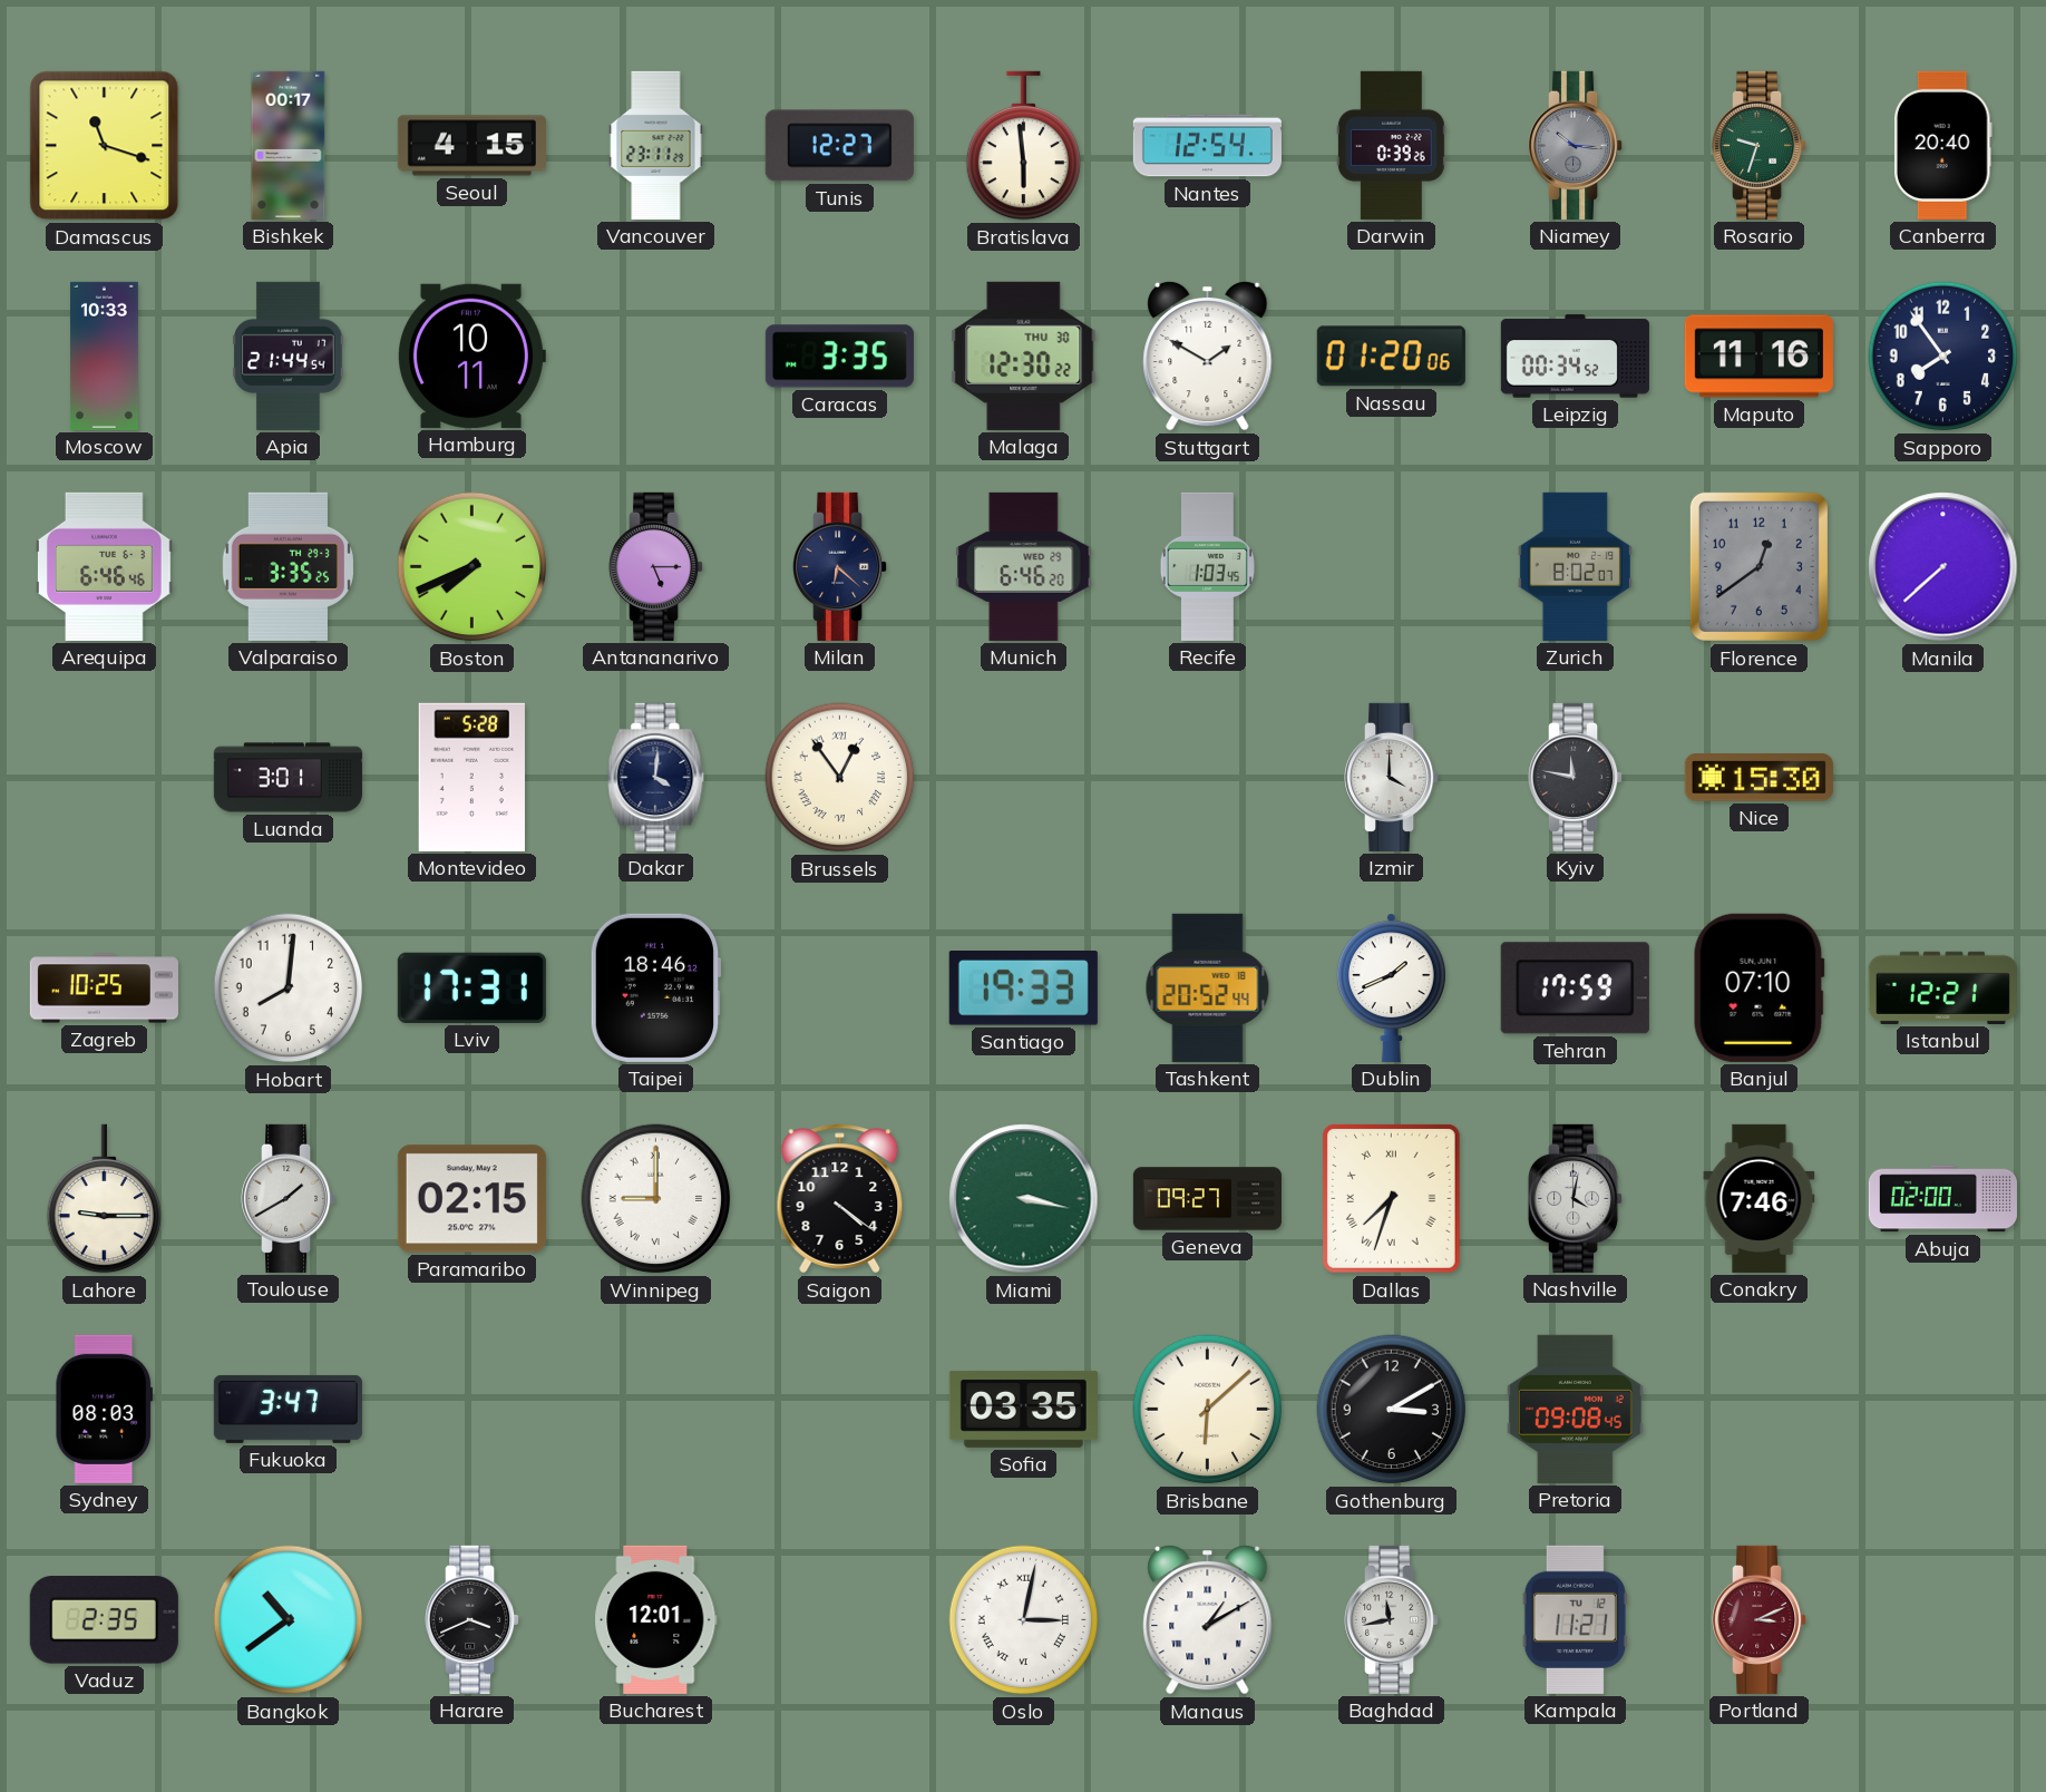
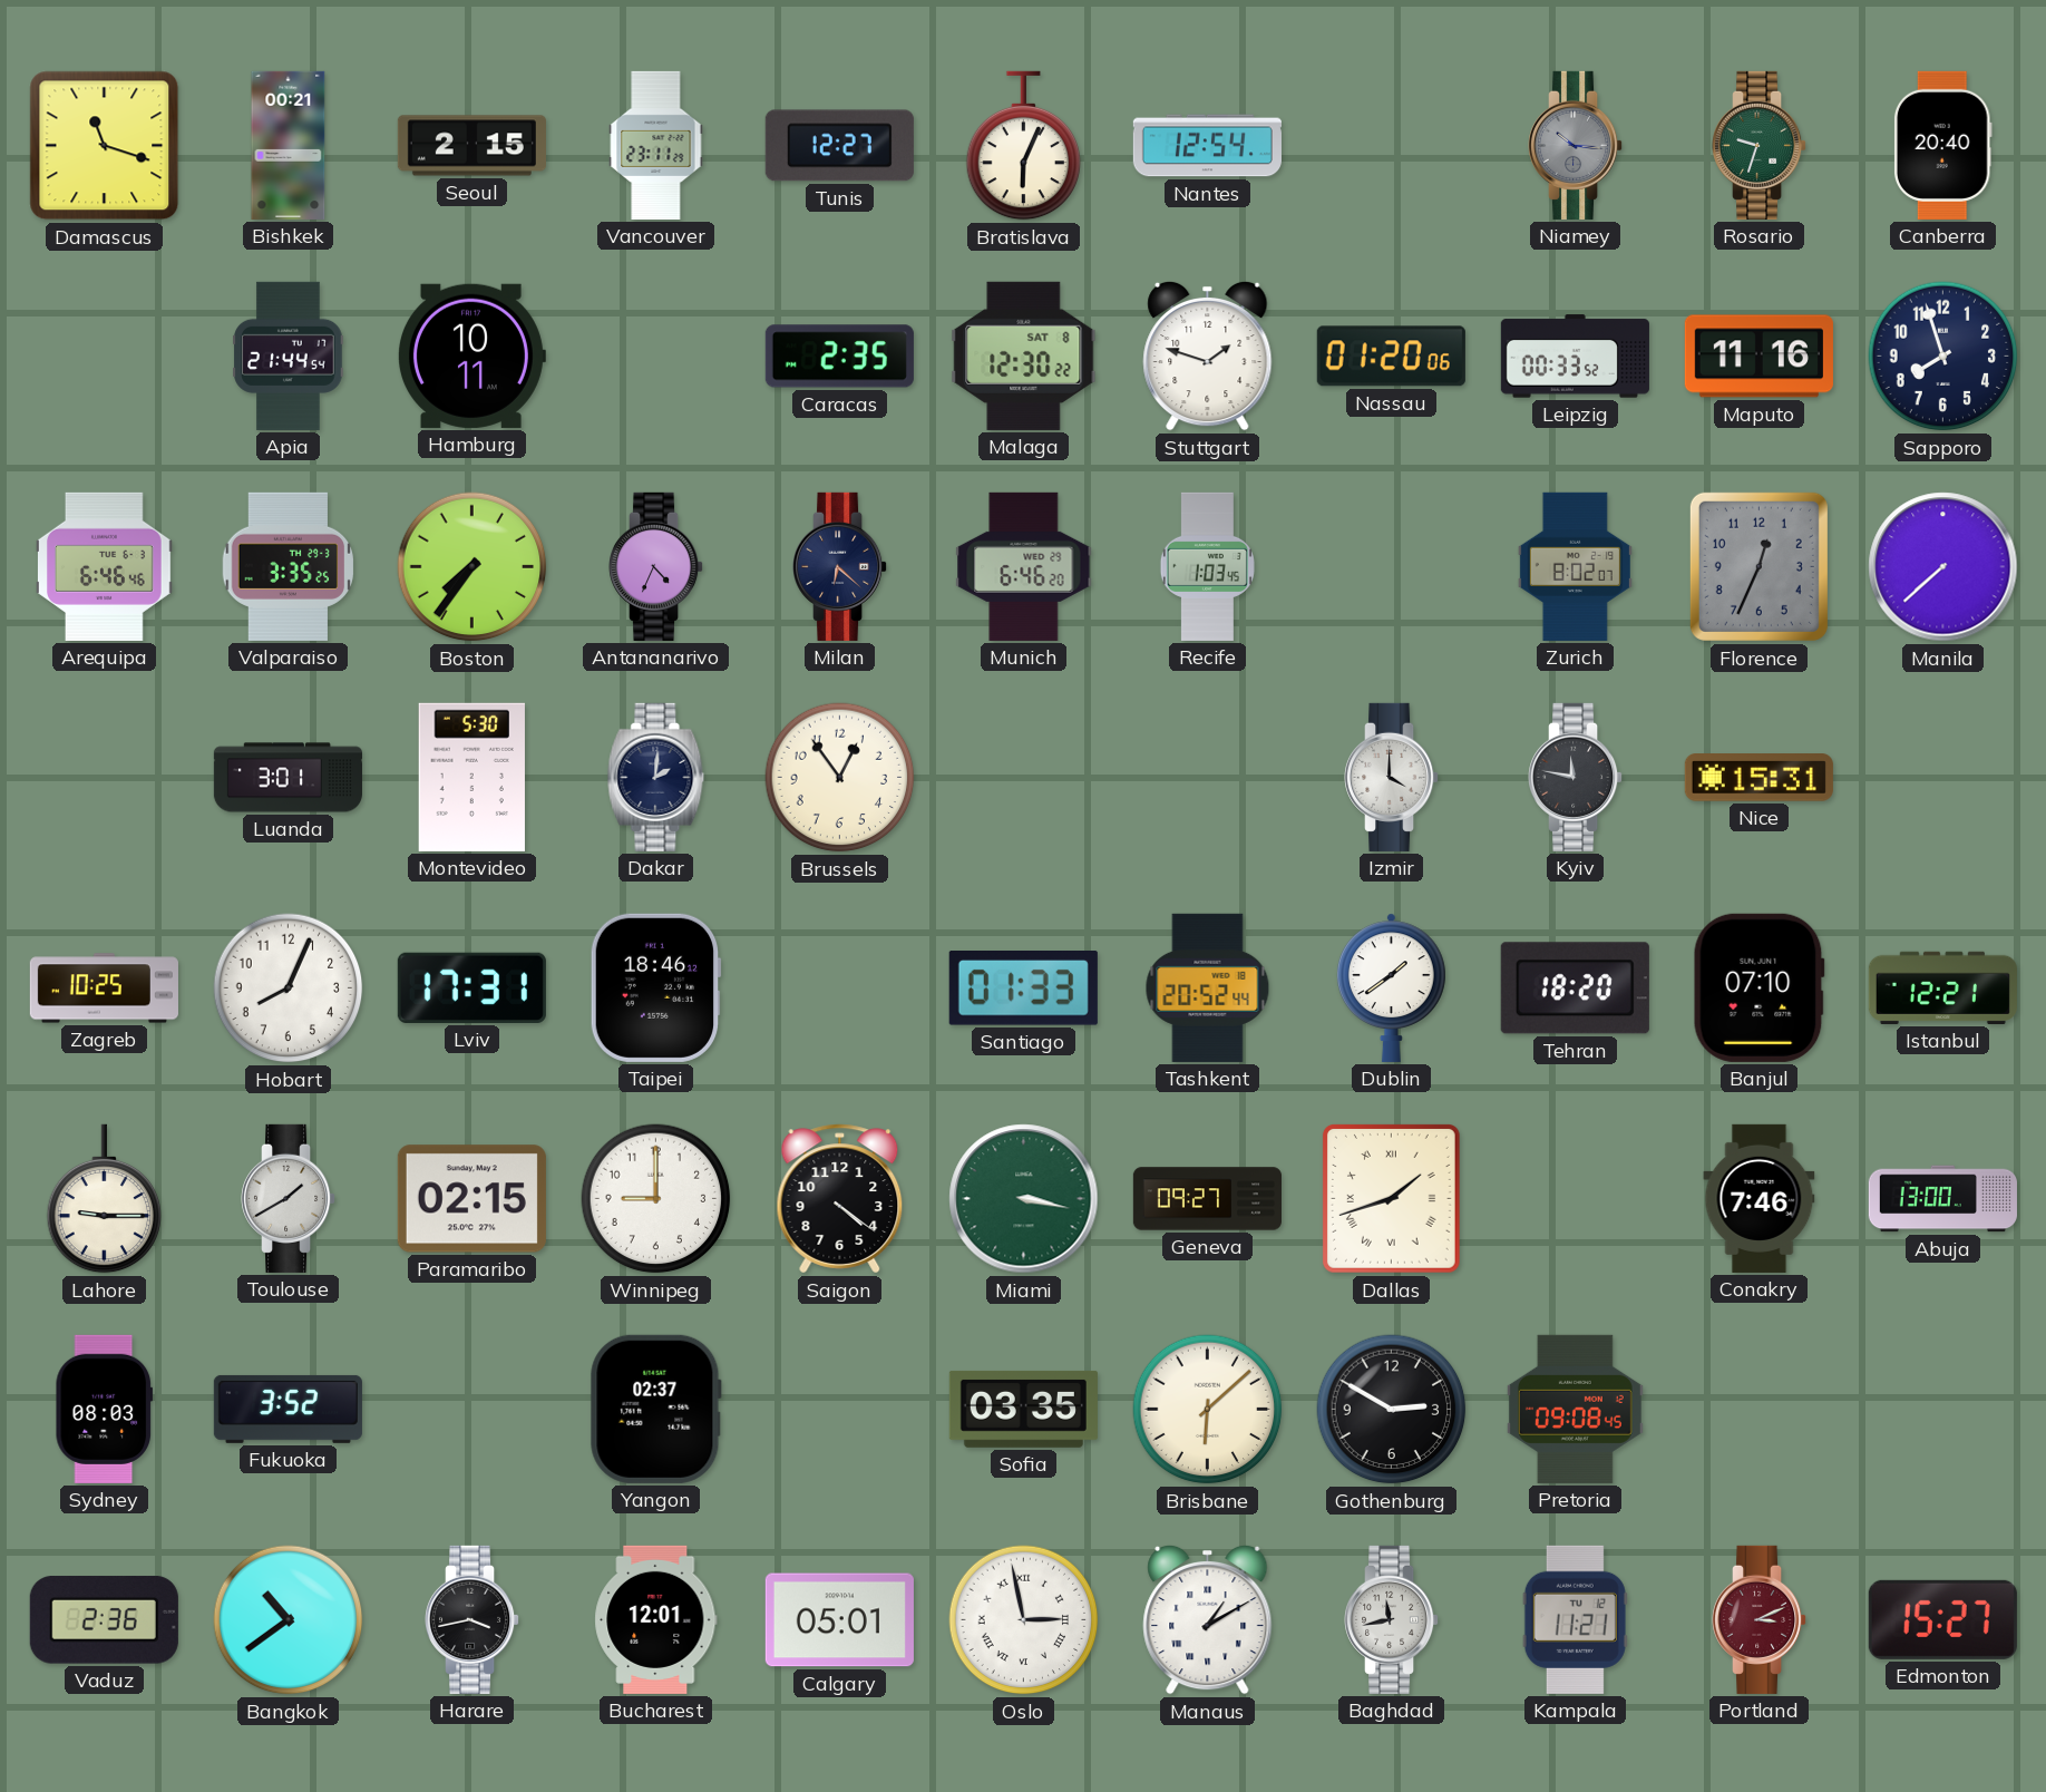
Bishkek: 00:17 -> 00:21
Seoul: 4:15 -> 2:15
Bratislava: 5:59 -> 6:04
Darwin: 0:39 -> none
Moscow: 10:33 -> none
Caracas: 3:35 -> 2:35
Malaga date: THU 30 -> SAT 8
Stuttgart: 1:50 -> 1:48
Leipzig: 00:34 -> 00:33
Sapporo: 7:54 -> 7:57
Boston: 7:41 -> 7:36
Antananarivo: 5:15 -> 4:34
Florence: 12:39 -> 12:34
Montevideo: 5:28 -> 5:30
Dakar: 4:01 -> 2:01
Brussels numerals: Roman -> Arabic
Nice: 15:30 -> 15:31
Hobart: 8:01 -> 8:04
Santiago: 19:33 -> 01:33
Dublin: 1:41 -> 1:39
Tehran: 17:59 -> 18:20
Winnipeg numerals: Roman -> Arabic
Dallas: 7:33 -> 1:42
Nashville: 4:02 -> none
Abuja: 02:00 -> 13:00
Fukuoka: 3:47 -> 3:52
Yangon: none -> 02:37
Gothenburg: 3:10 -> 2:50
Vaduz: 2:35 -> 2:36
Harare: 3:41 -> 3:43
Calgary: none -> 05:01
Oslo: 3:02 -> 2:58
Edmonton: none -> 15:27
